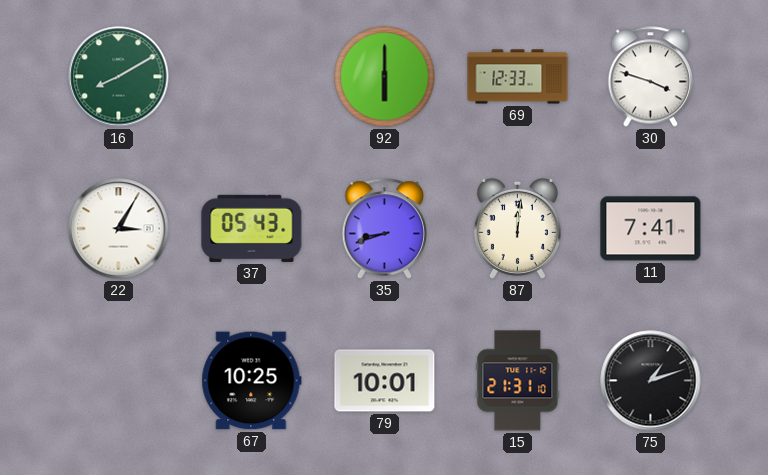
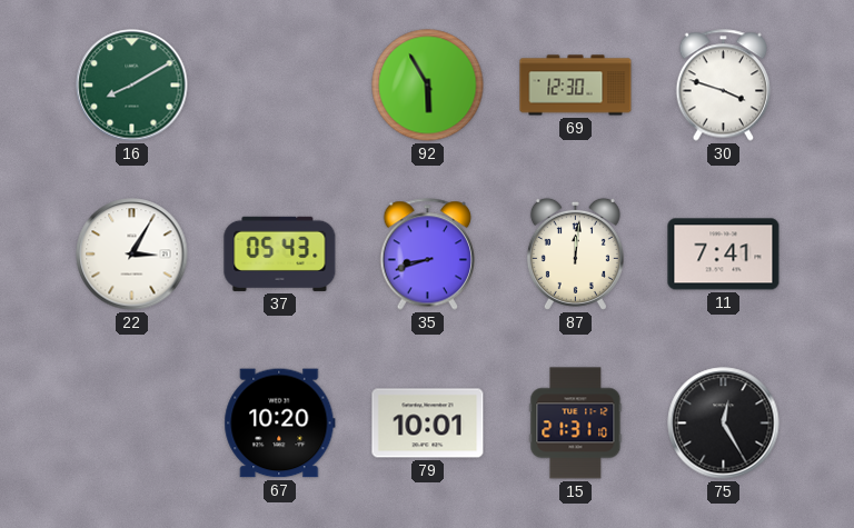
92: 6:00 -> 5:55
69: 12:33 -> 12:30
67: 10:25 -> 10:20
75: 1:12 -> 12:25
